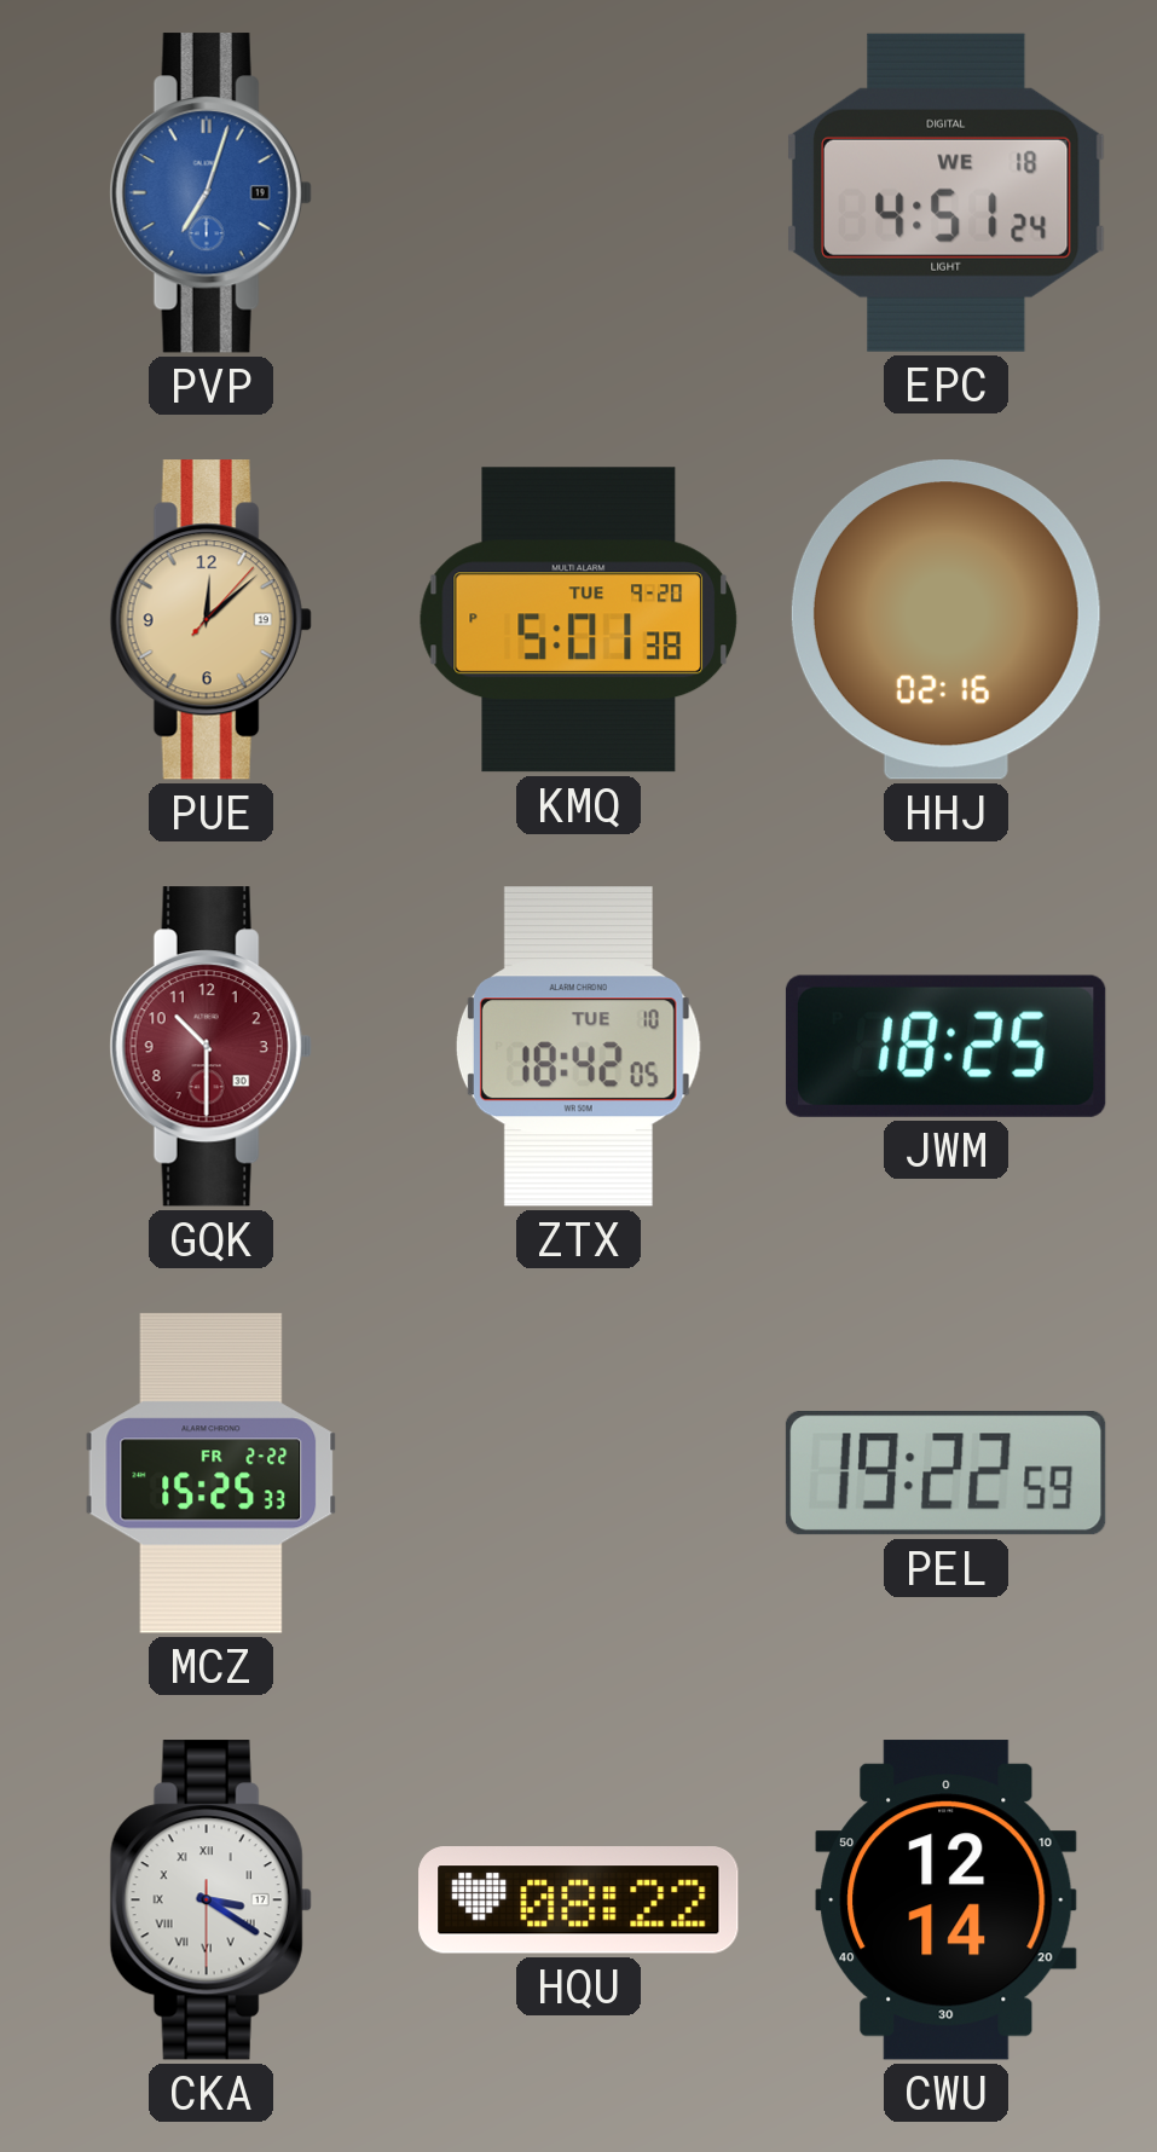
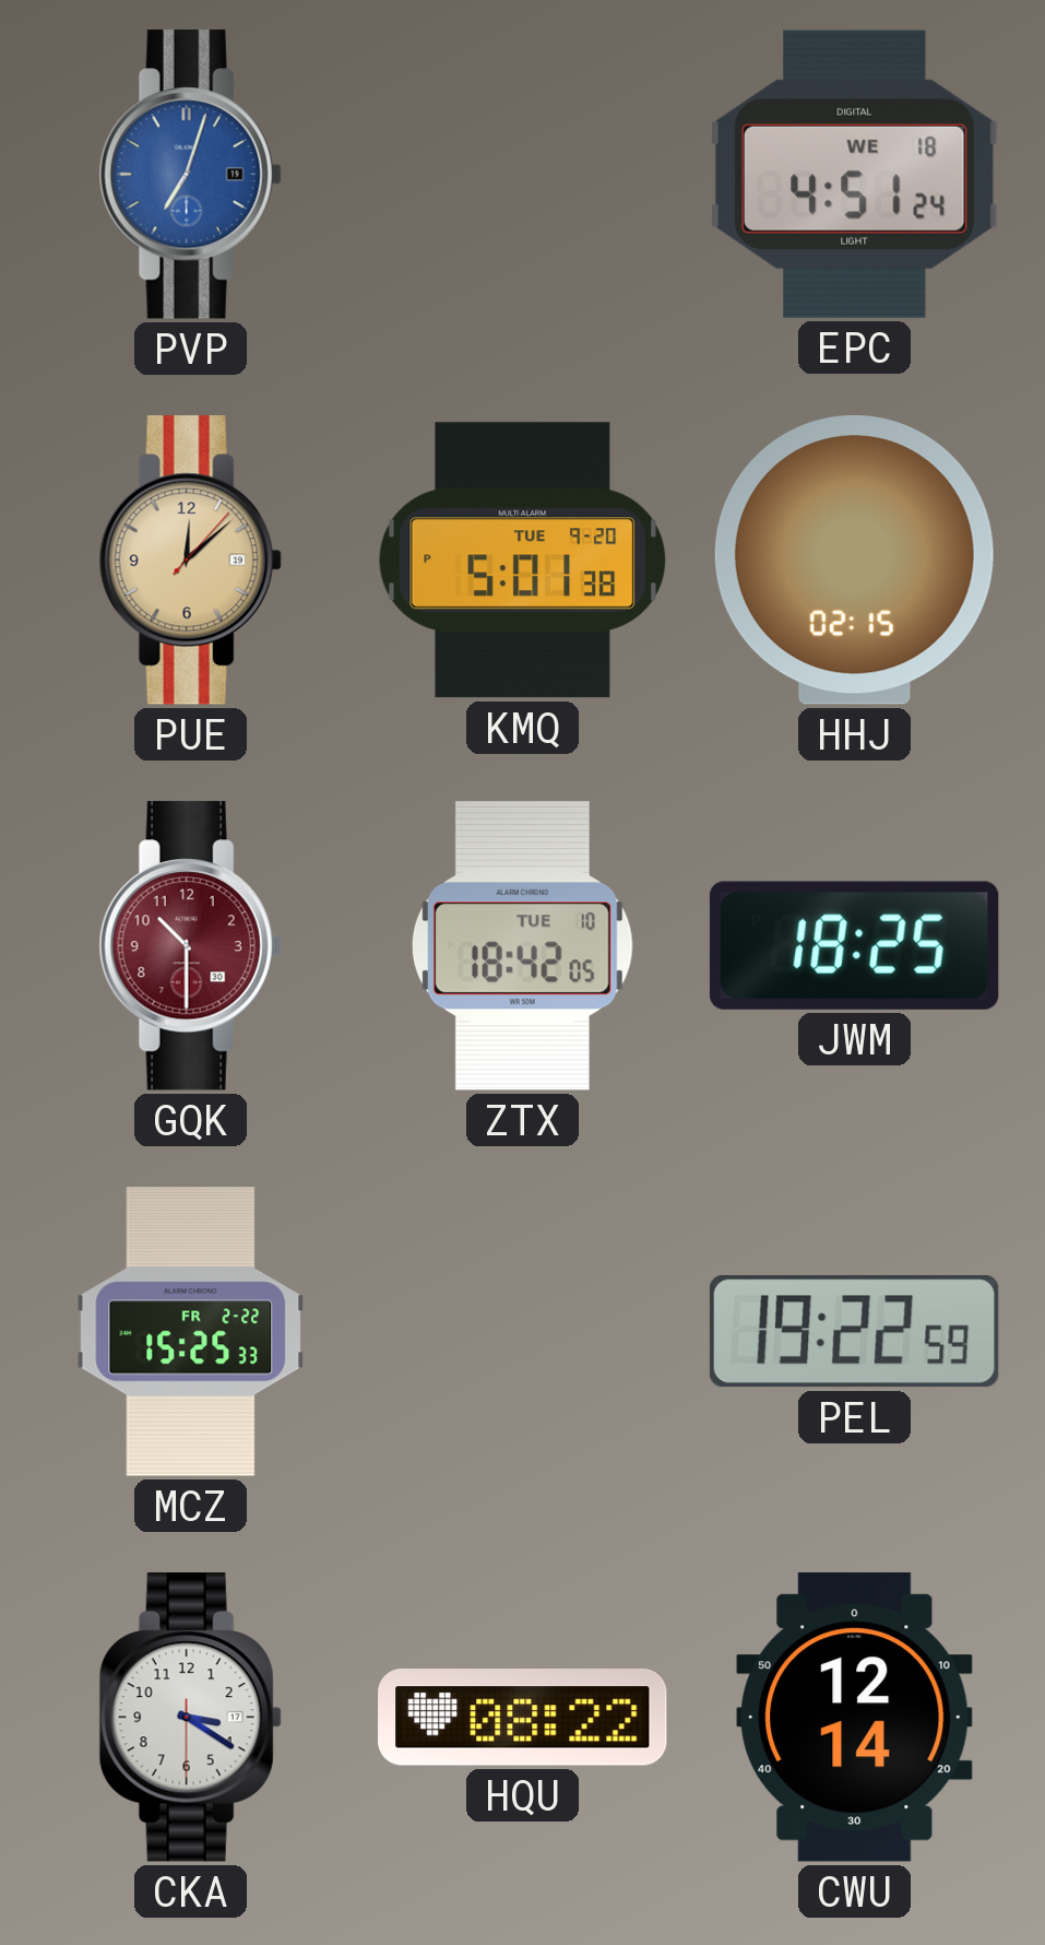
HHJ: 02:16 -> 02:15
CKA numerals: Roman -> Arabic
